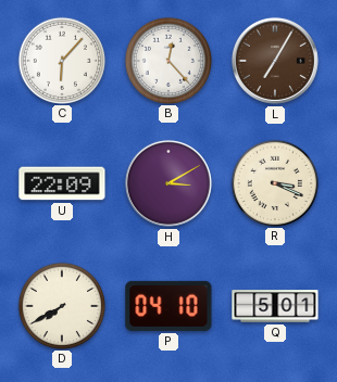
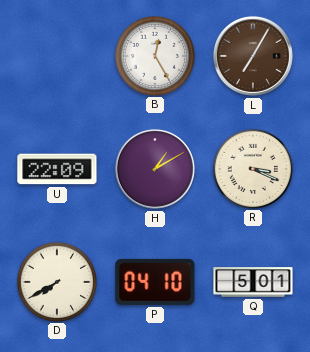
C: 6:07 -> none
B: 12:23 -> 12:25
H: 3:10 -> 1:10
